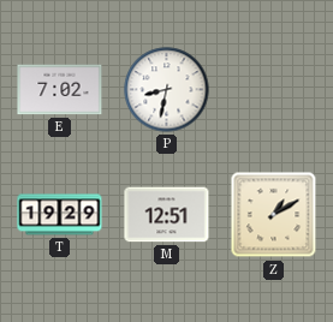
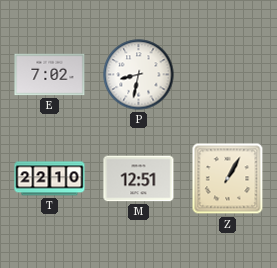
T: 19:29 -> 22:10
Z: 1:10 -> 1:05
